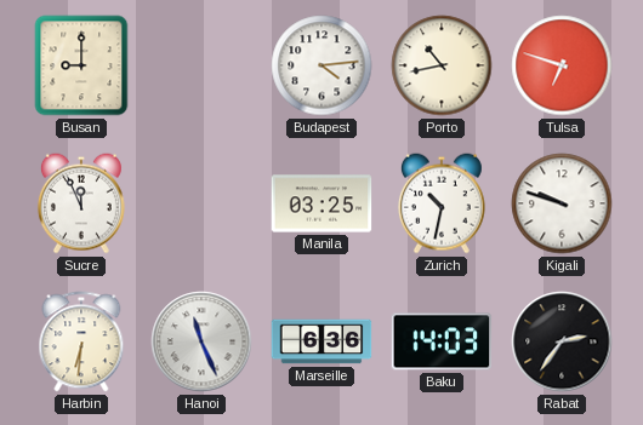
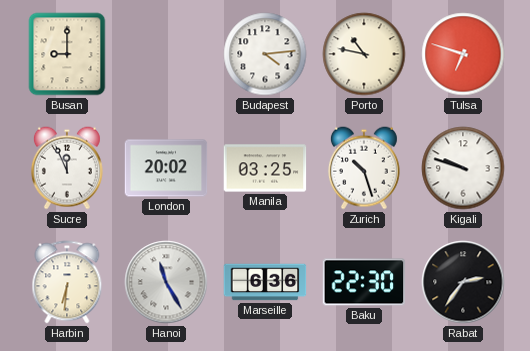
Porto: 10:43 -> 10:47
London: none -> 20:02
Zurich: 10:32 -> 10:27
Hanoi: 11:26 -> 11:25
Baku: 14:03 -> 22:30
